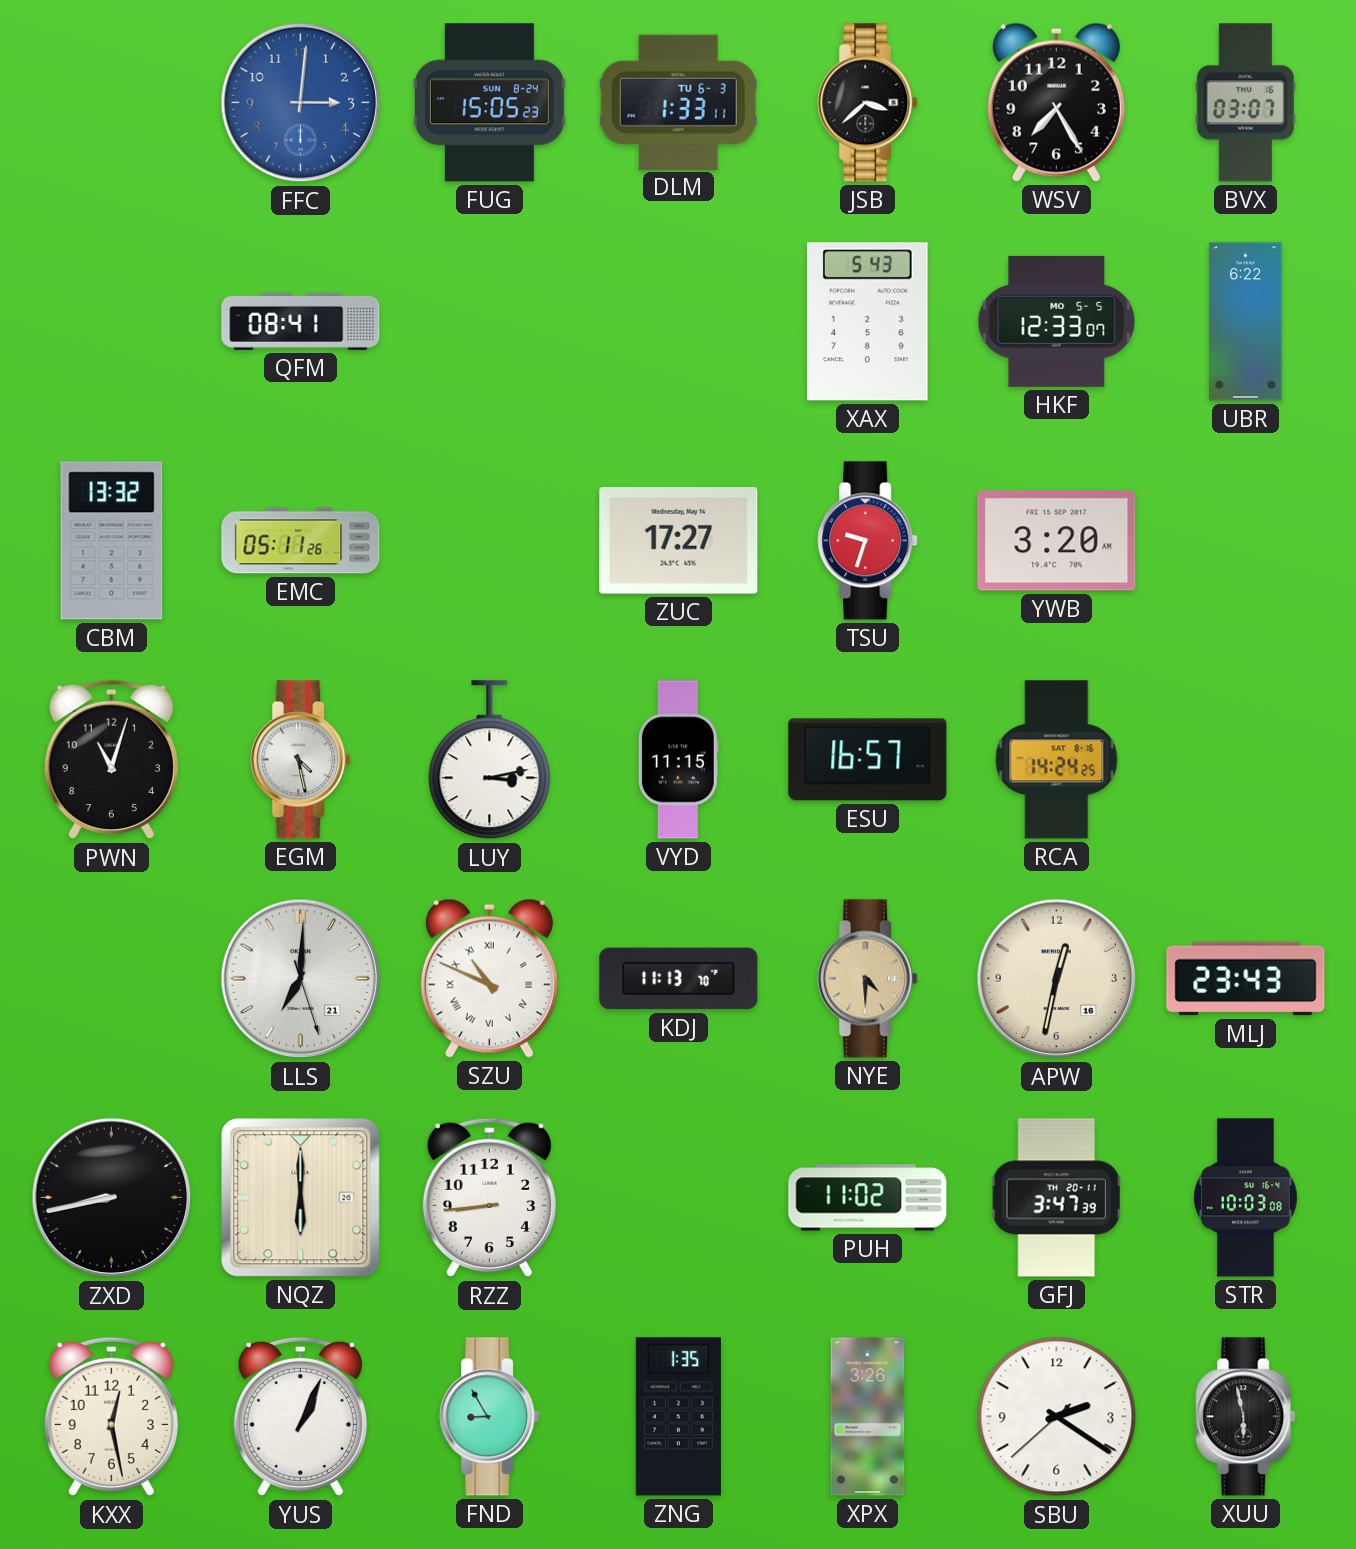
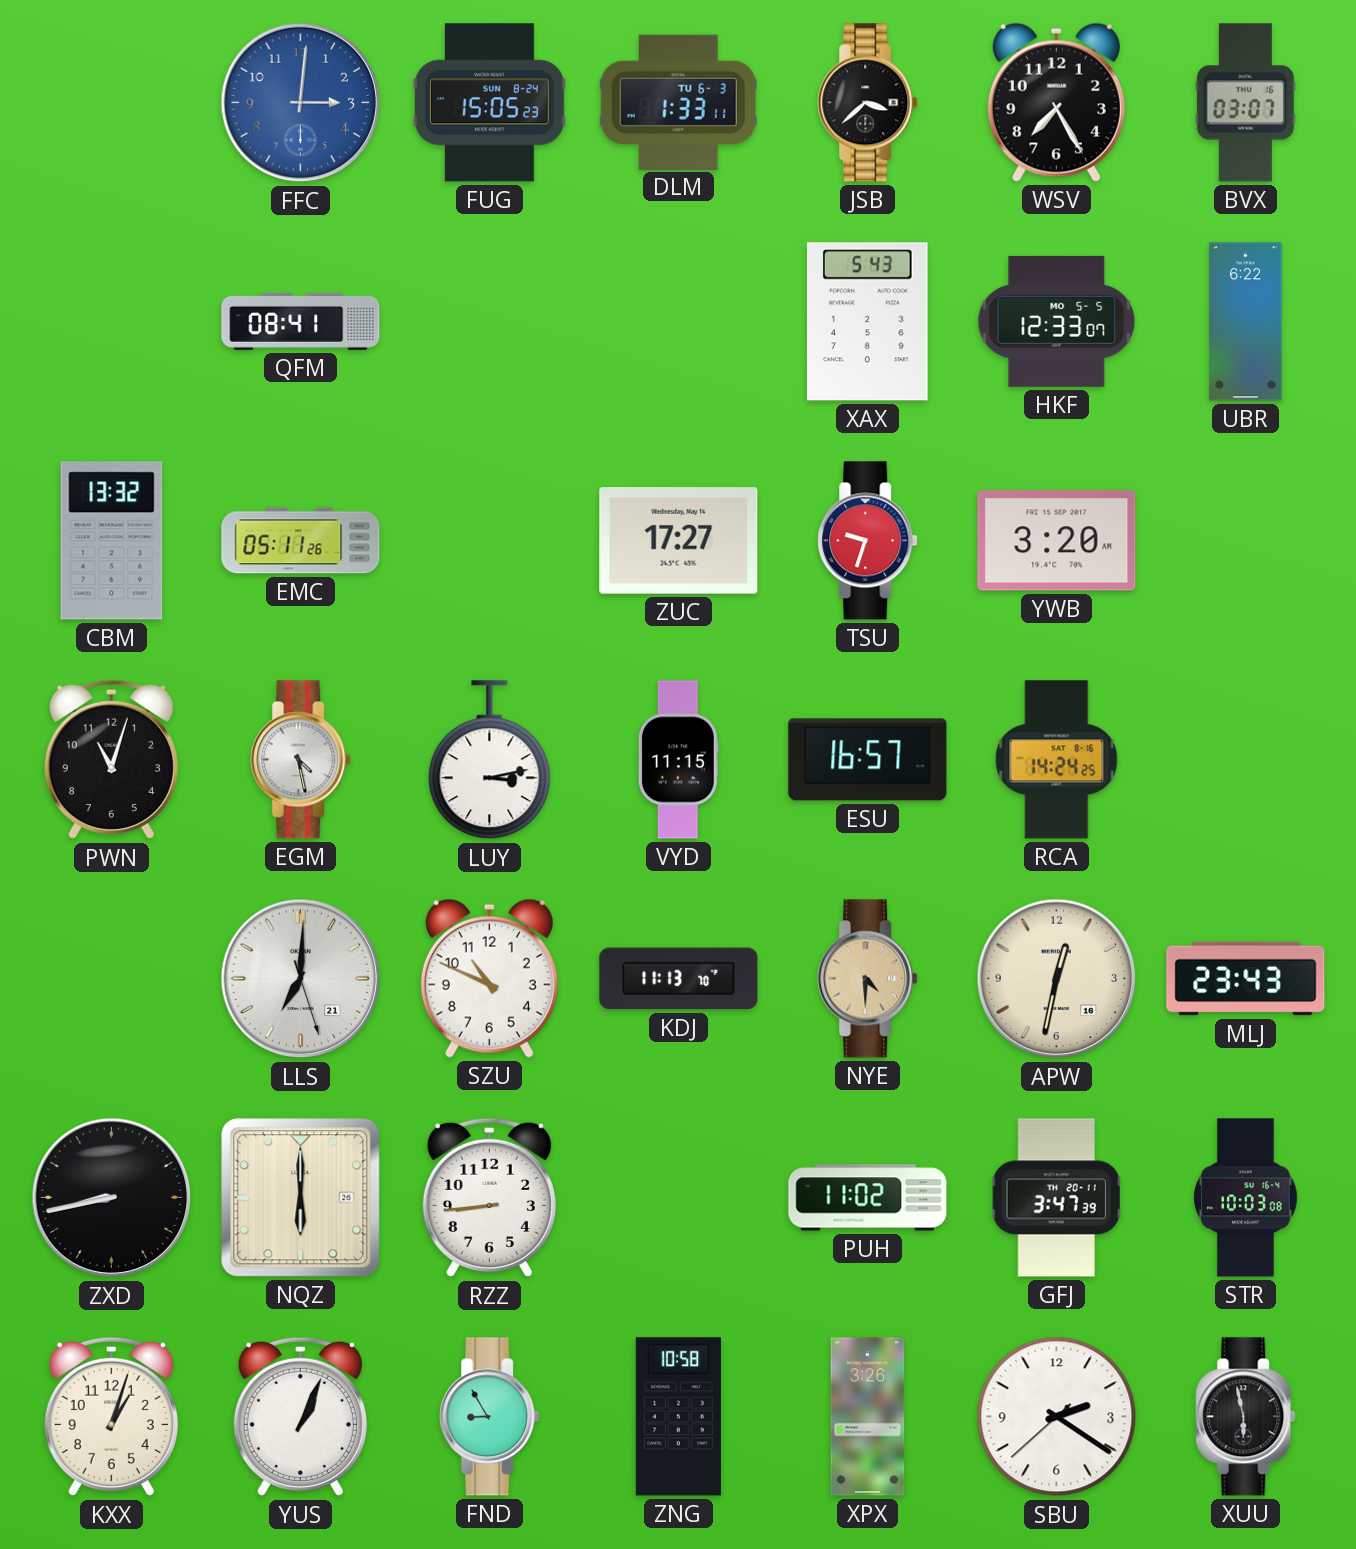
SZU numerals: Roman -> Arabic
KXX: 12:28 -> 1:03
ZNG: 1:35 -> 10:58
